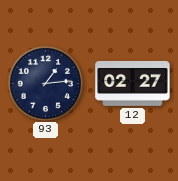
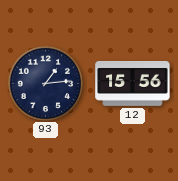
12: 02:27 -> 15:56
